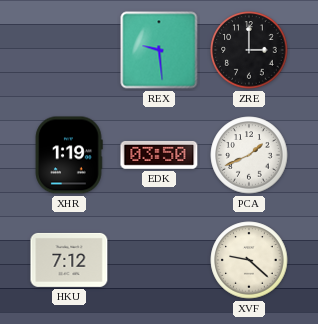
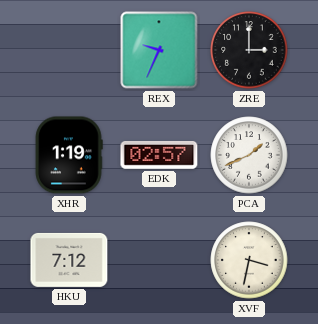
REX: 9:29 -> 9:34
EDK: 03:50 -> 02:57
XVF: 9:22 -> 3:32
